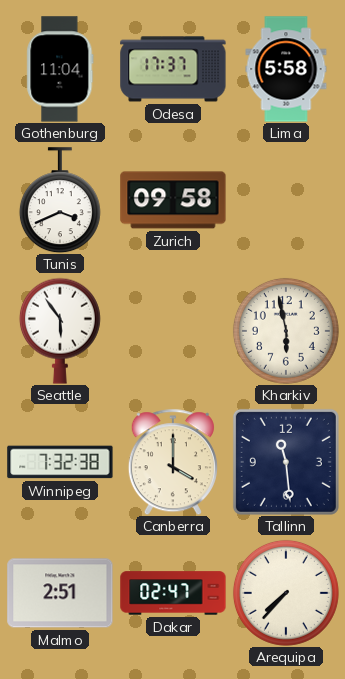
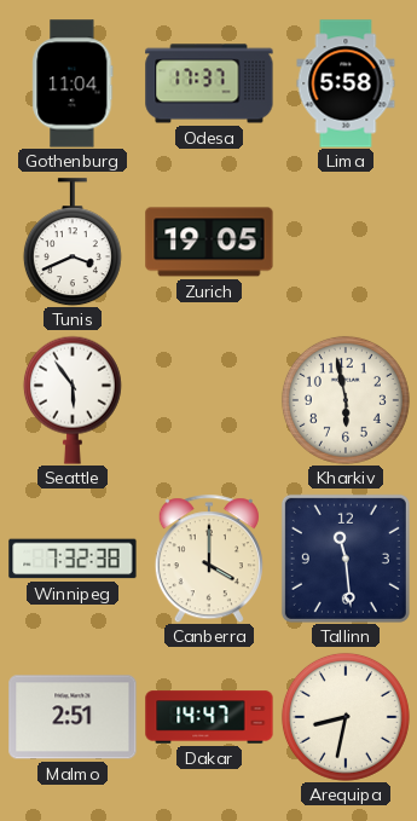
Zurich: 09:58 -> 19:05
Dakar: 02:47 -> 14:47
Arequipa: 7:37 -> 8:32
